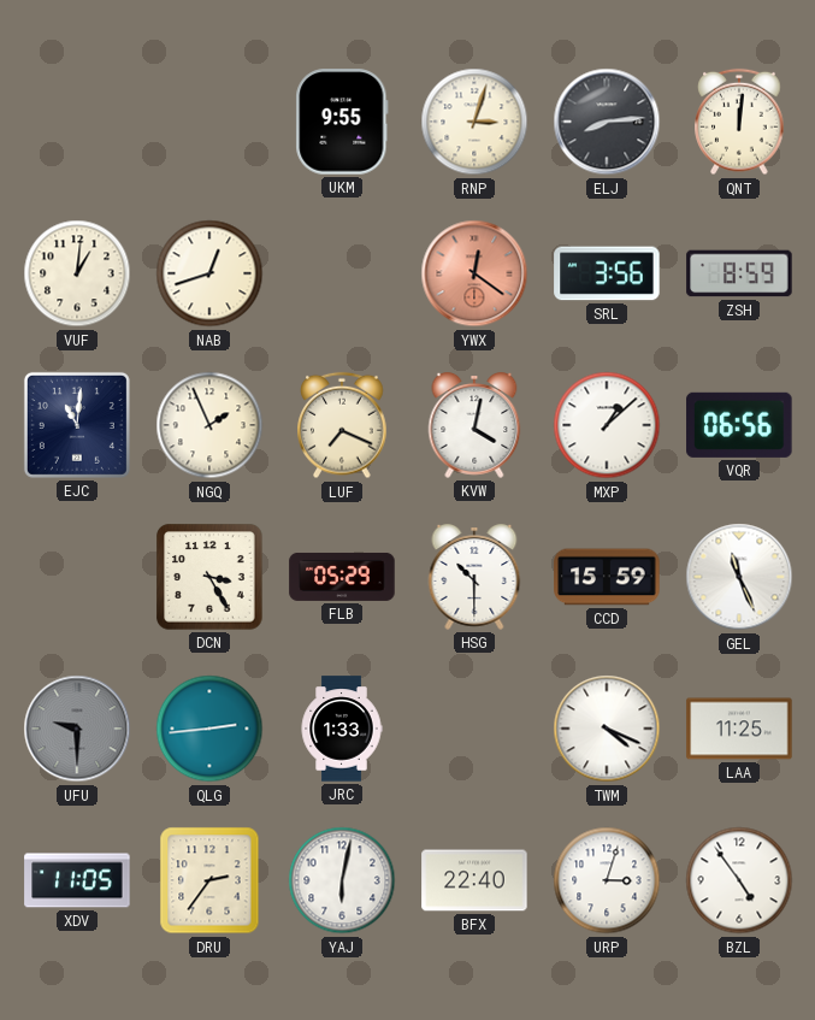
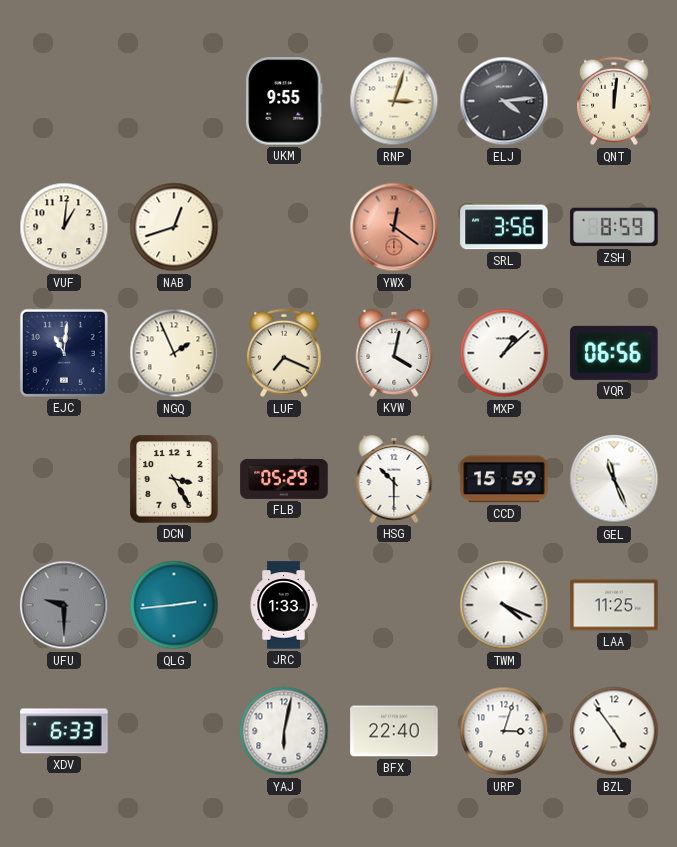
ELJ: 8:14 -> 4:14
XDV: 11:05 -> 6:33
DRU: 2:36 -> none
